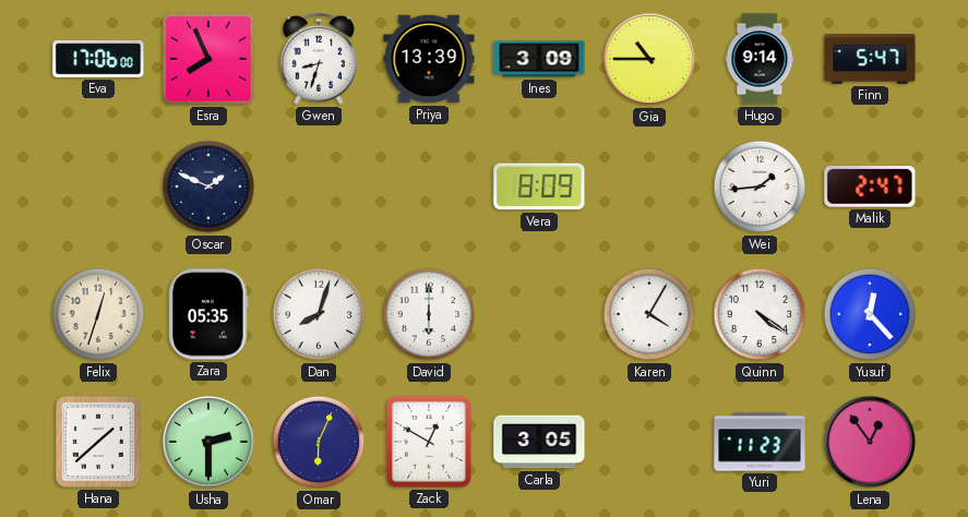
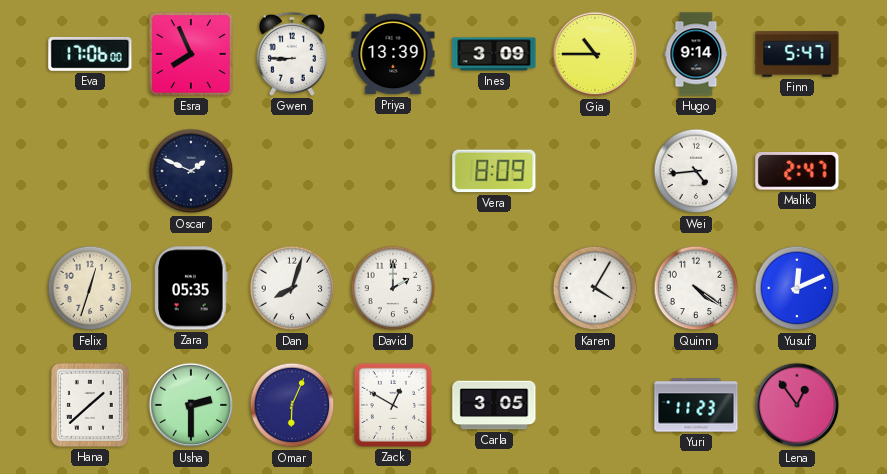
Gwen: 8:33 -> 8:45
Wei: 1:44 -> 4:44
David: 6:00 -> 2:00
Yusuf: 12:23 -> 12:11
